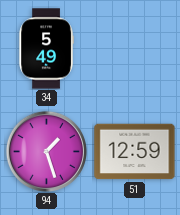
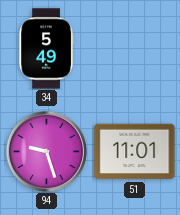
94: 1:27 -> 9:27
51: 12:59 -> 11:01
